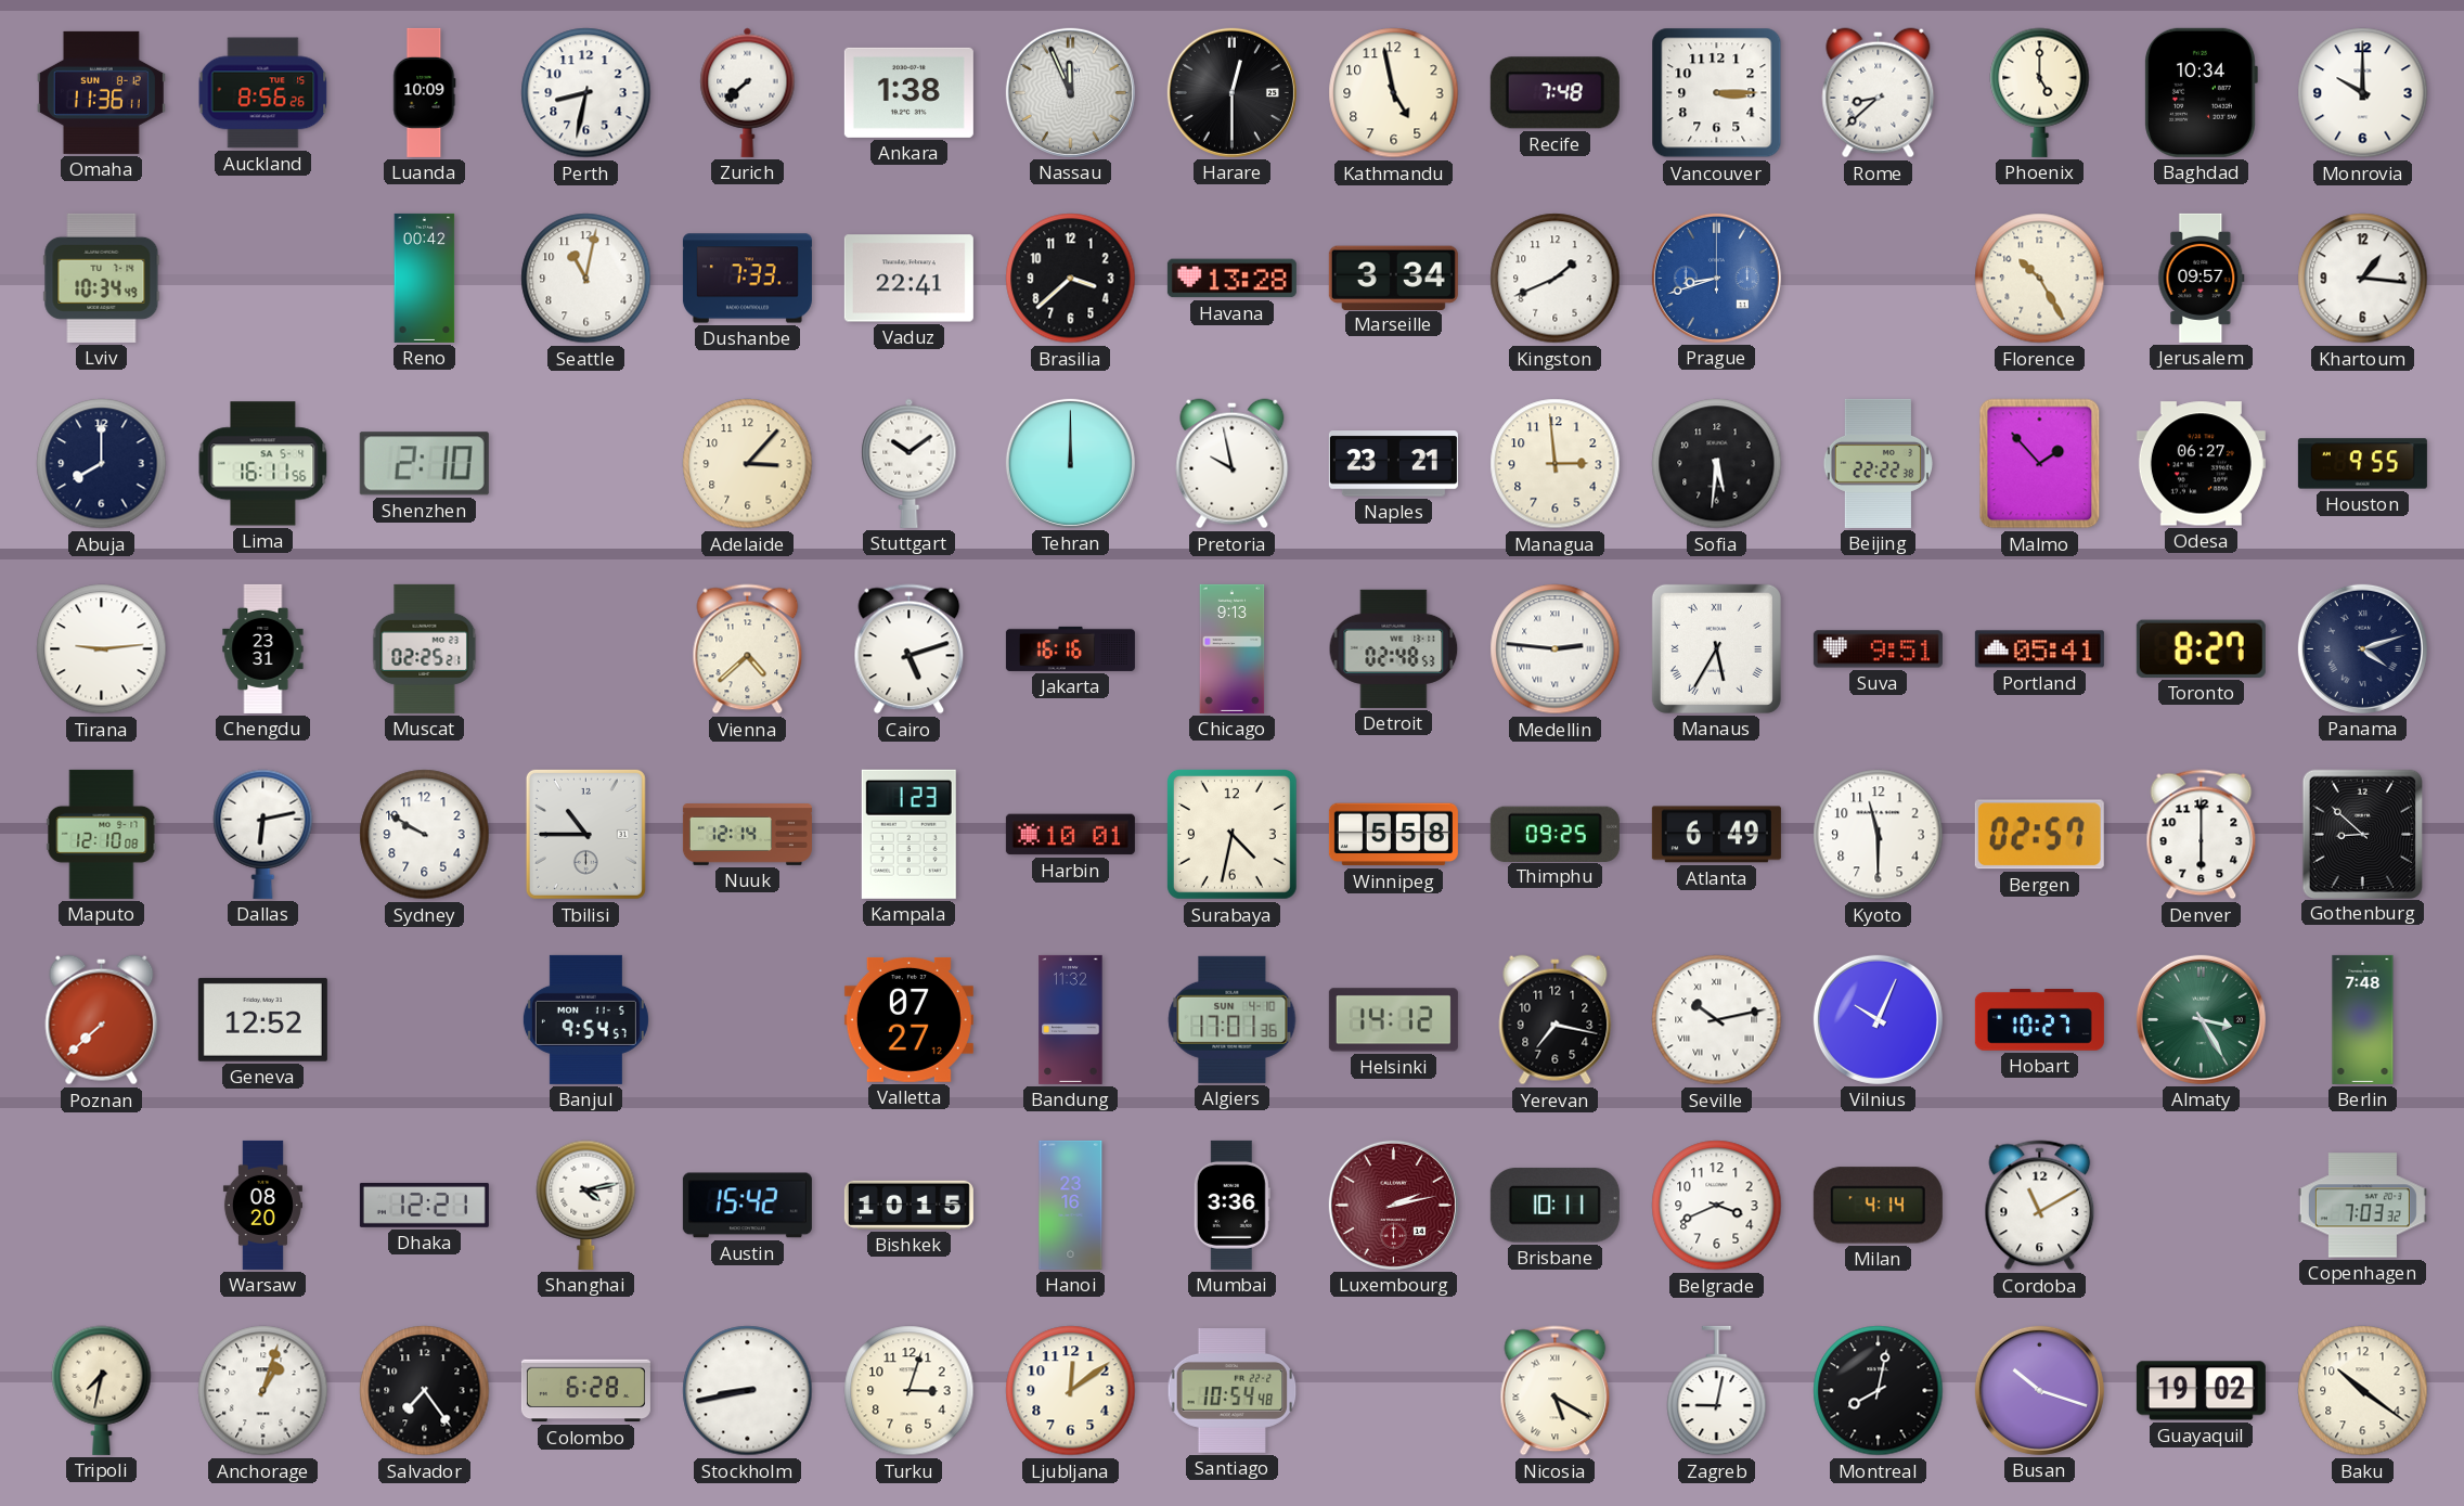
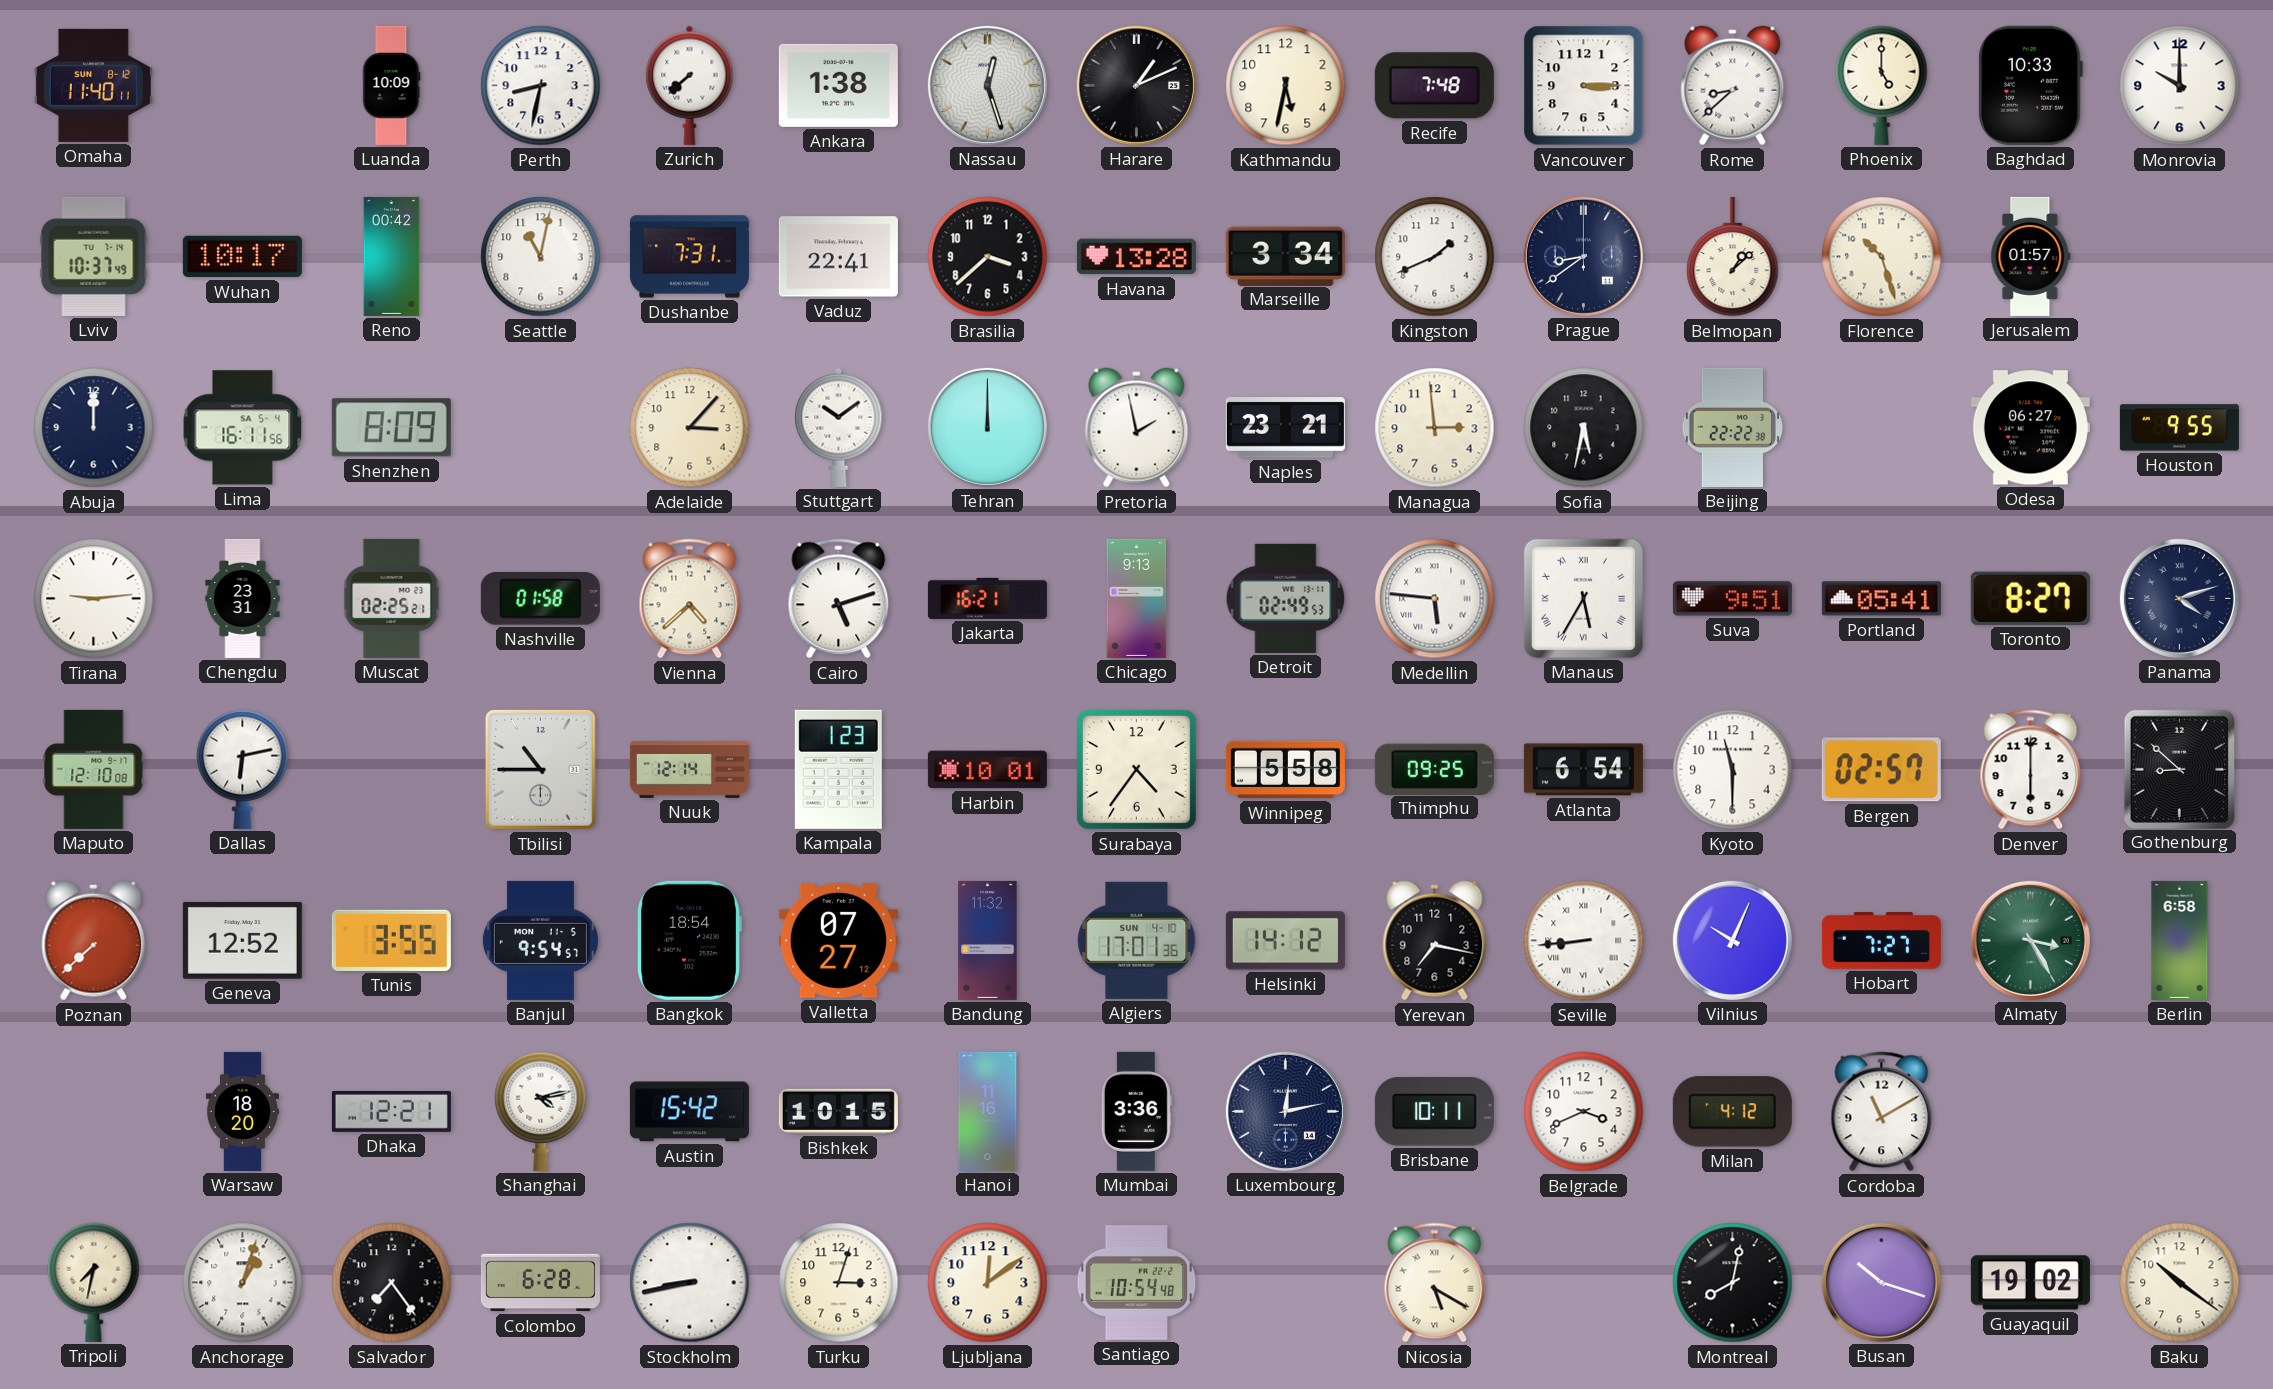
Omaha: 11:36 -> 11:40
Auckland: 8:56 -> none
Nassau: 11:56 -> 12:27
Harare: 12:30 -> 1:11
Kathmandu: 4:58 -> 5:32
Baghdad: 10:34 -> 10:33
Lviv: 10:34 -> 10:37
Wuhan: none -> 10:17
Dushanbe: 7:33 -> 7:31
Prague: 8:42 -> 8:39
Prague dial: blue -> navy
Belmopan: none -> 1:08
Florence: 10:25 -> 10:27
Jerusalem: 09:57 -> 01:57
Khartoum: 1:16 -> none
Abuja: 8:00 -> 12:00
Shenzhen: 2:10 -> 8:09
Pretoria: 9:58 -> 1:58
Sofia: 5:31 -> 5:32
Malmo: 1:53 -> none
Nashville: none -> 01:58
Jakarta: 16:16 -> 16:21
Detroit: 02:48 -> 02:49
Medellin: 2:46 -> 5:46
Sydney: 9:50 -> none
Surabaya: 4:32 -> 4:36
Atlanta: 6:49 -> 6:54
Tunis: none -> 3:55
Bangkok: none -> 18:54
Seville: 10:13 -> 8:44
Hobart: 10:27 -> 7:27
Berlin: 7:48 -> 6:58
Warsaw: 08:20 -> 18:20
Hanoi: 23:16 -> 11:16
Luxembourg: 2:13 -> 12:13
Luxembourg dial: burgundy -> navy
Milan: 4:14 -> 4:12
Copenhagen: 7:03 -> none
Zagreb: 9:02 -> none
